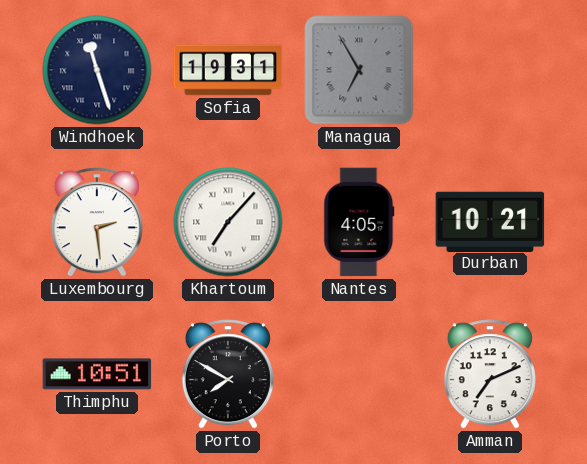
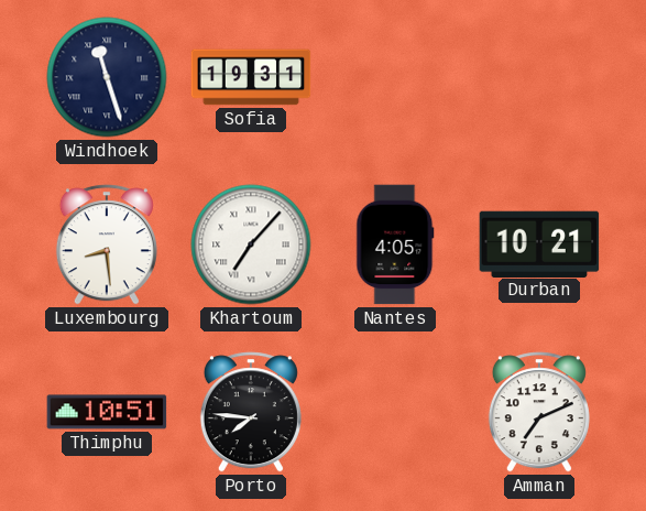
Managua: 6:55 -> none
Luxembourg: 2:29 -> 8:29
Porto: 7:50 -> 7:46
